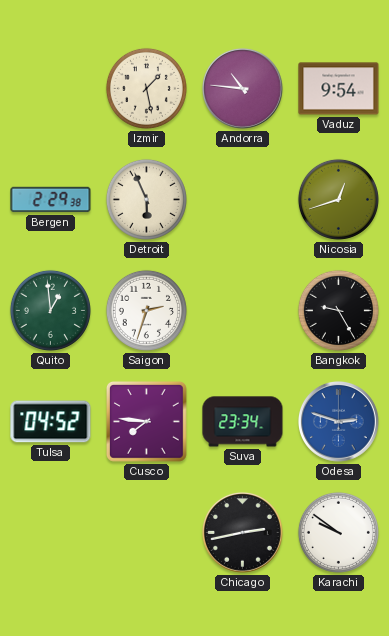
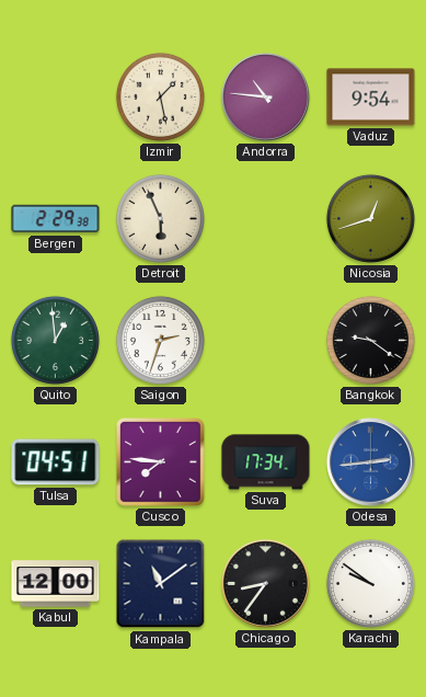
Bangkok: 9:25 -> 9:21
Tulsa: 04:52 -> 04:51
Suva: 23:34 -> 17:34
Odesa: 2:48 -> 2:44
Kabul: none -> 12:00
Kampala: none -> 11:09
Chicago: 2:43 -> 8:36
